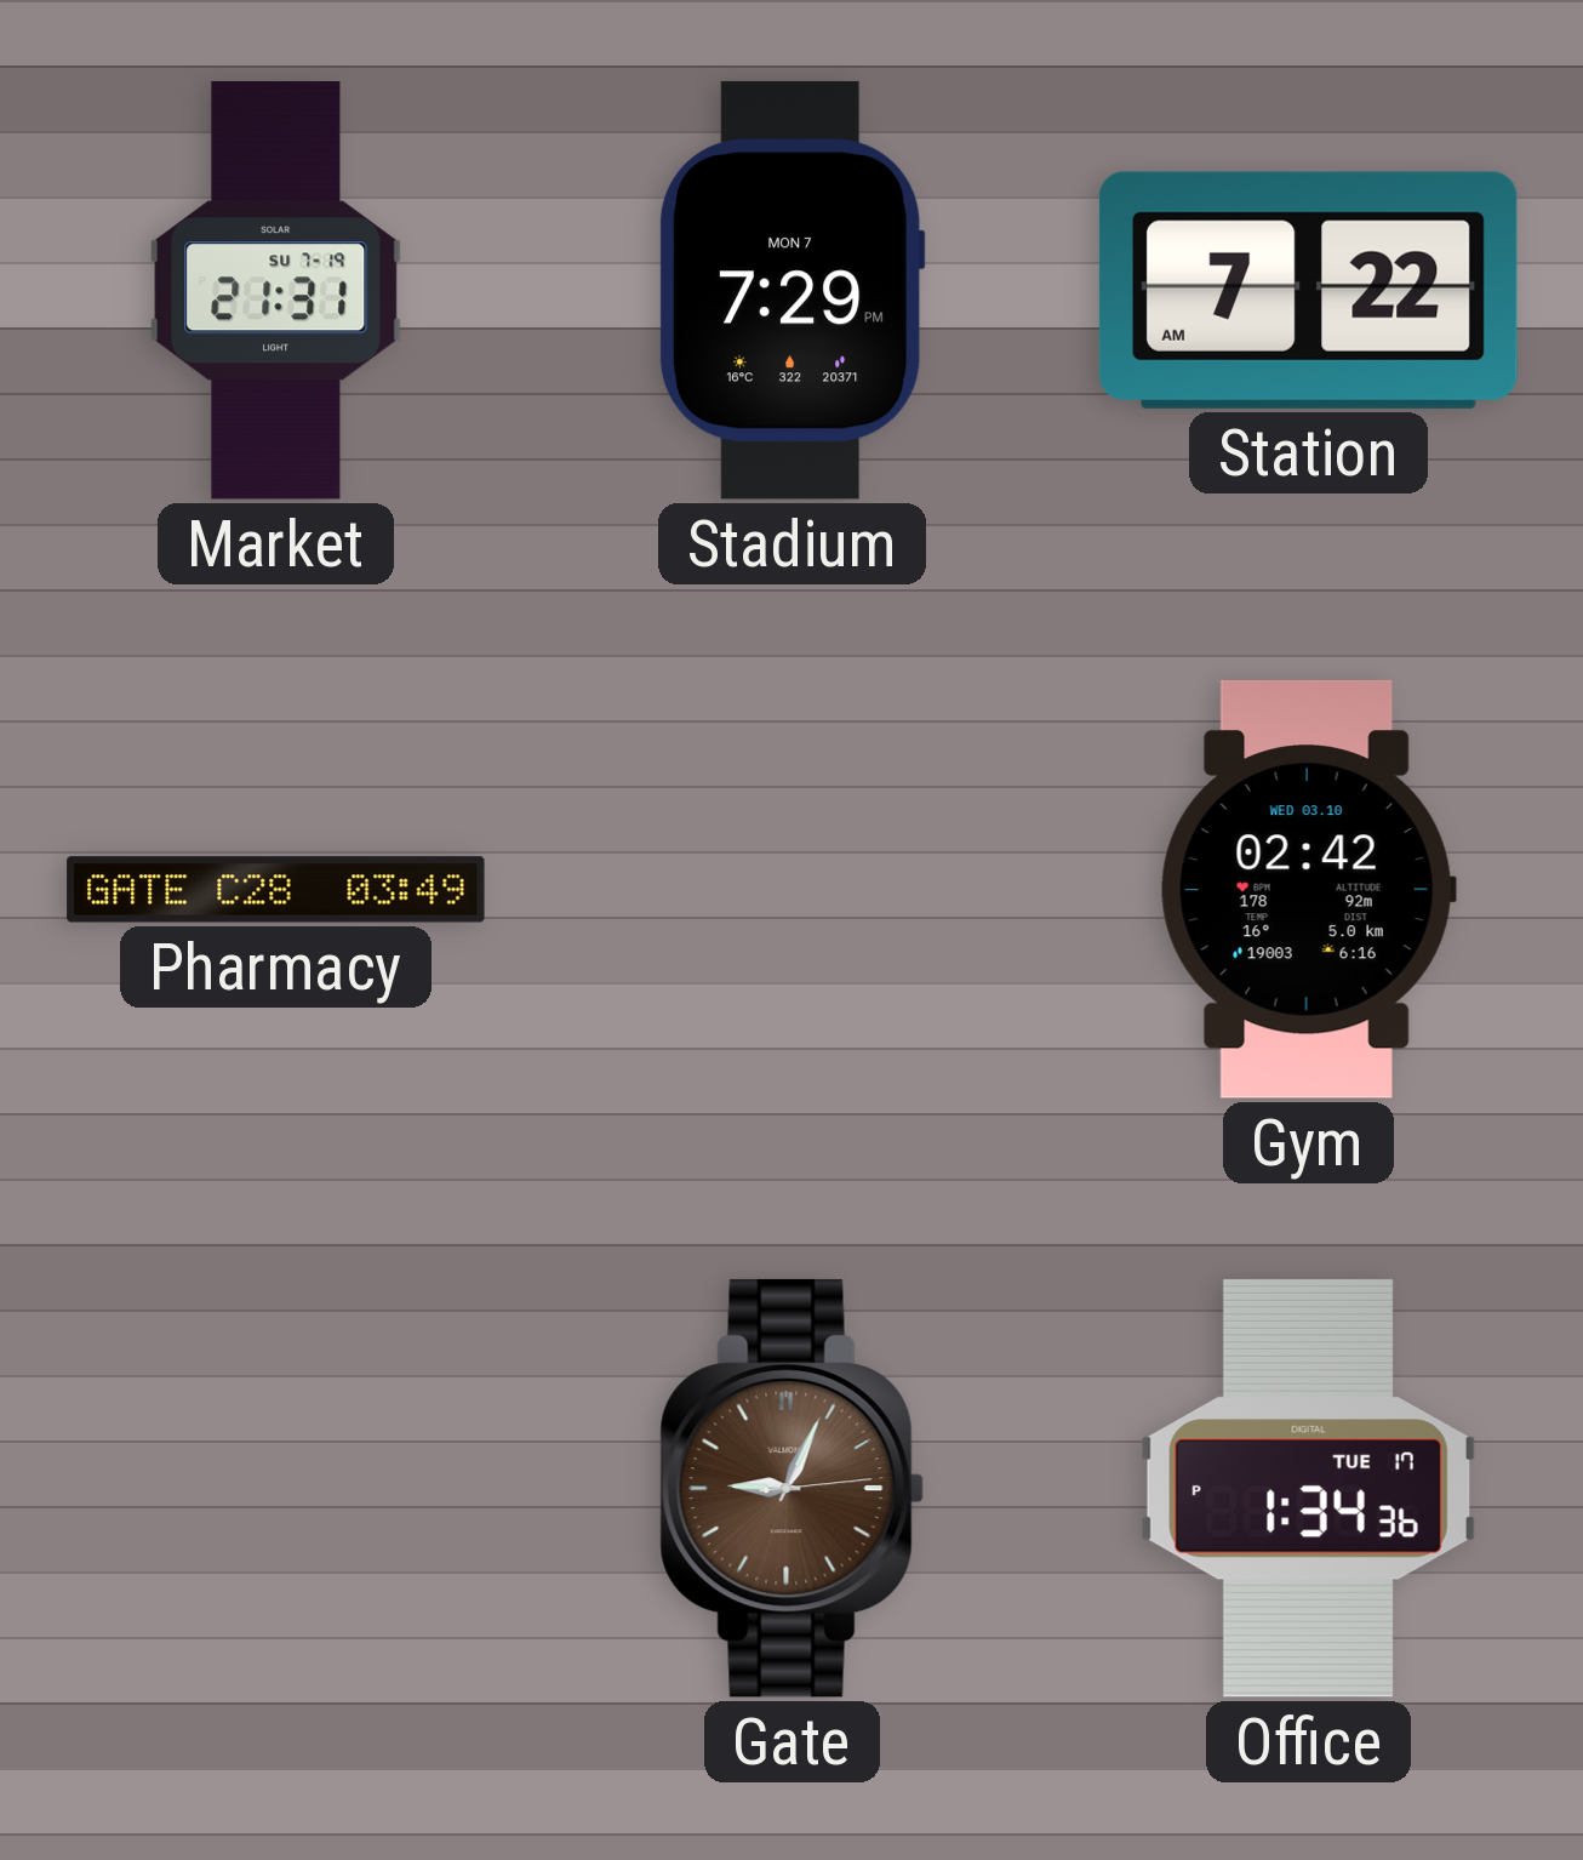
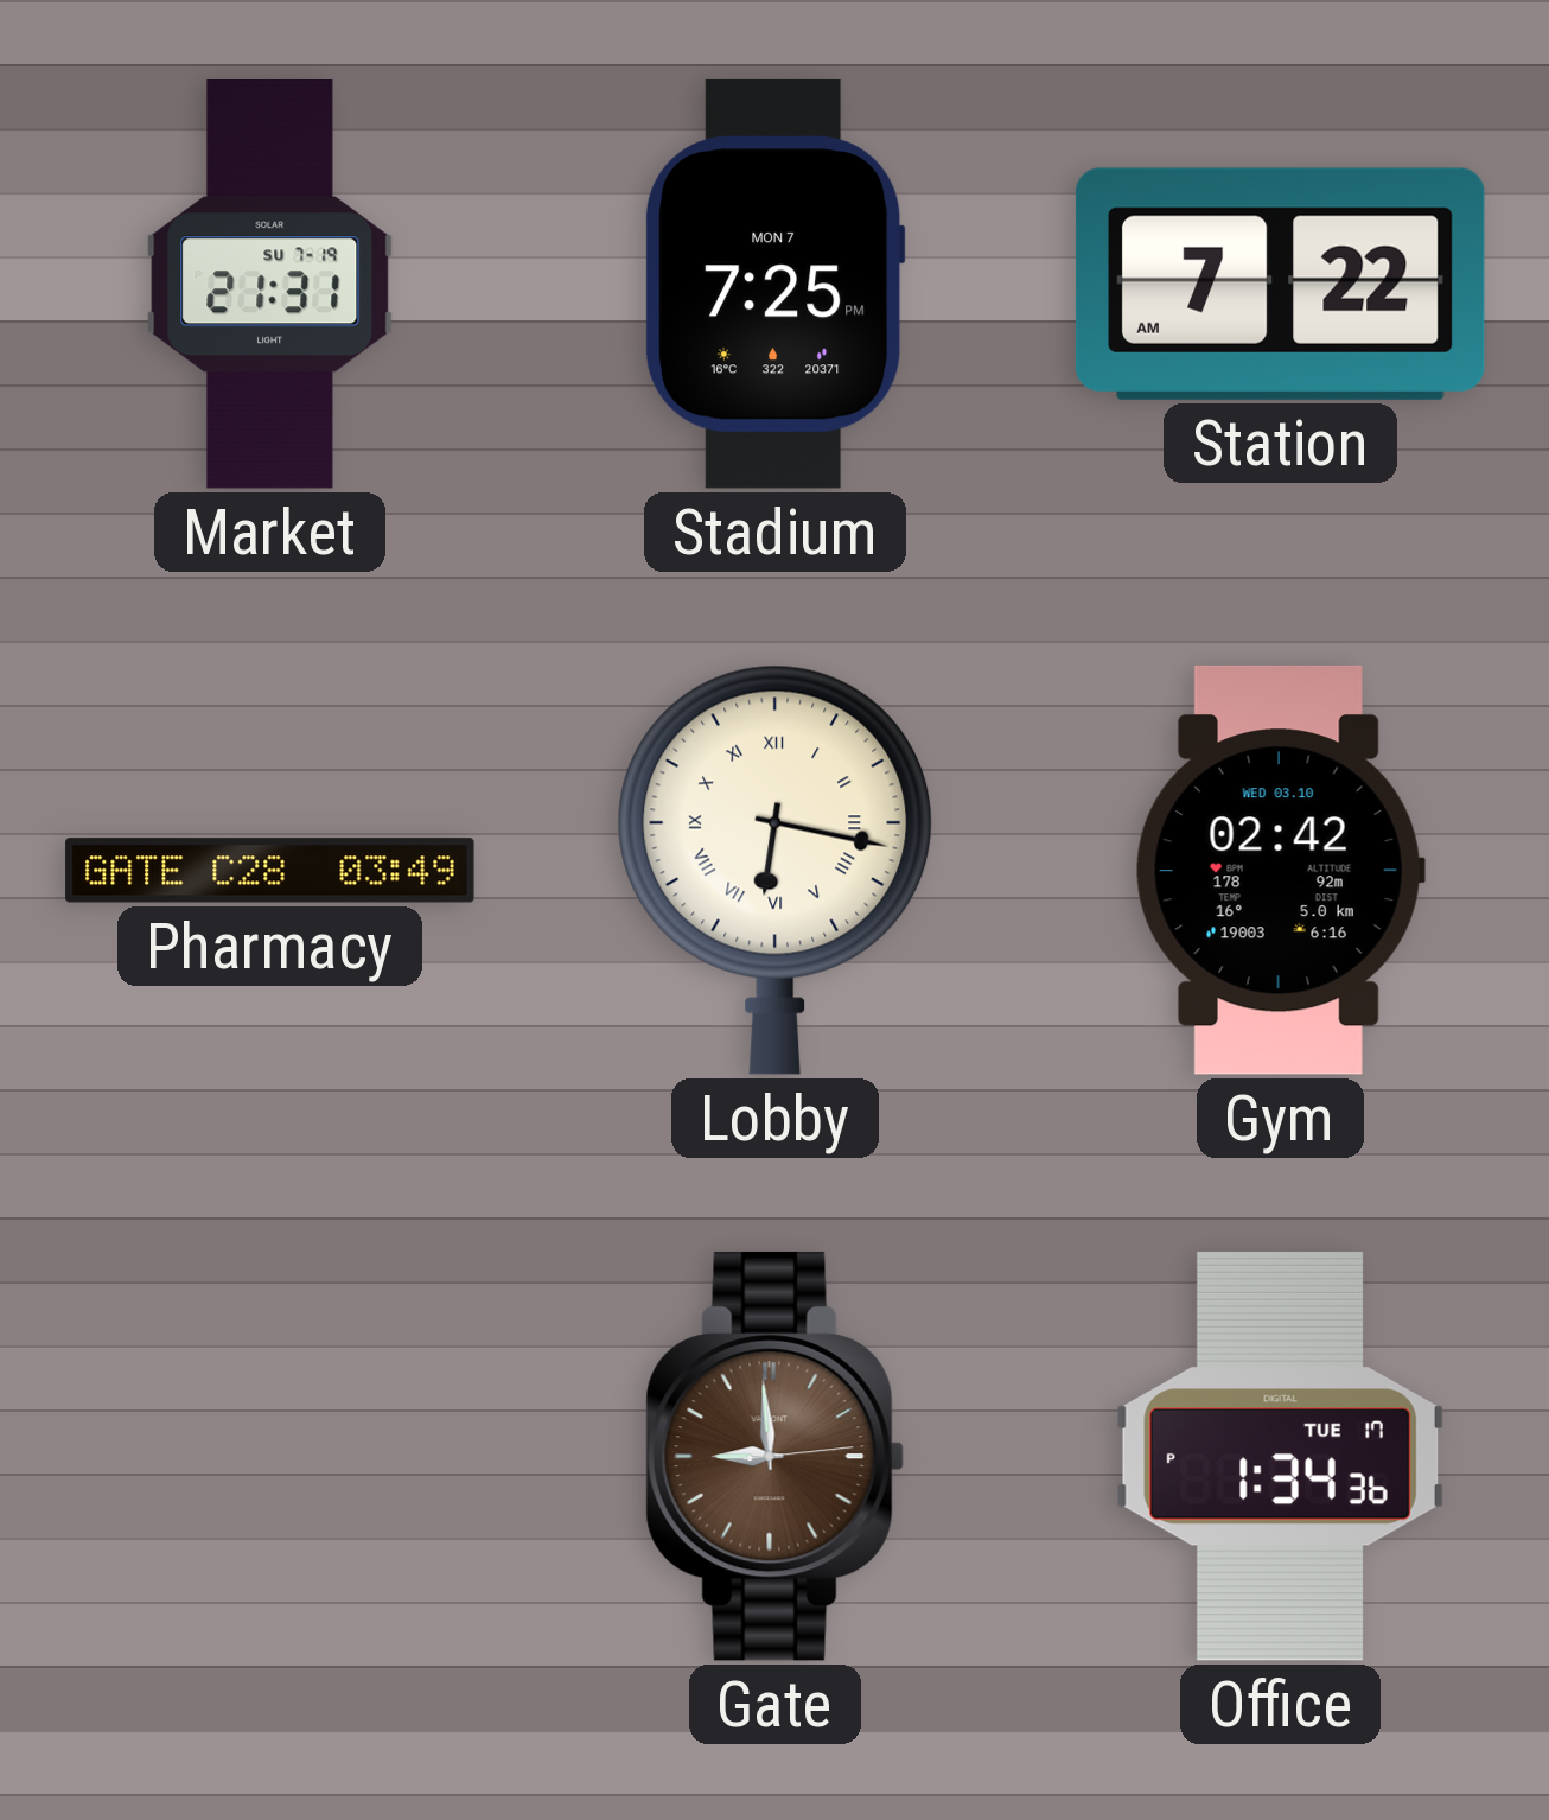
Stadium: 7:29 -> 7:25
Lobby: none -> 6:17
Gate: 9:04 -> 8:59
